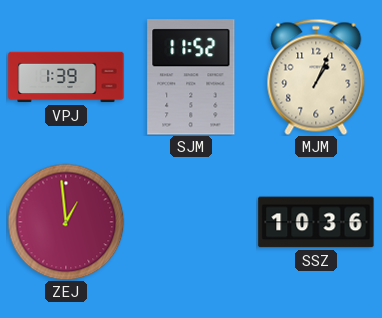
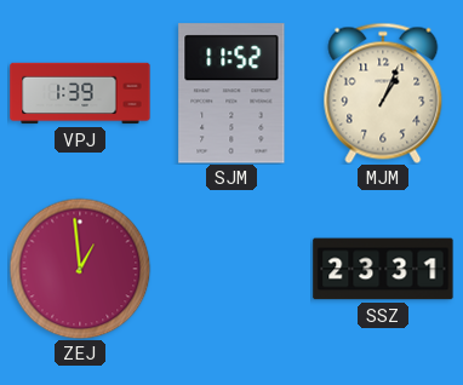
SSZ: 10:36 -> 23:31
